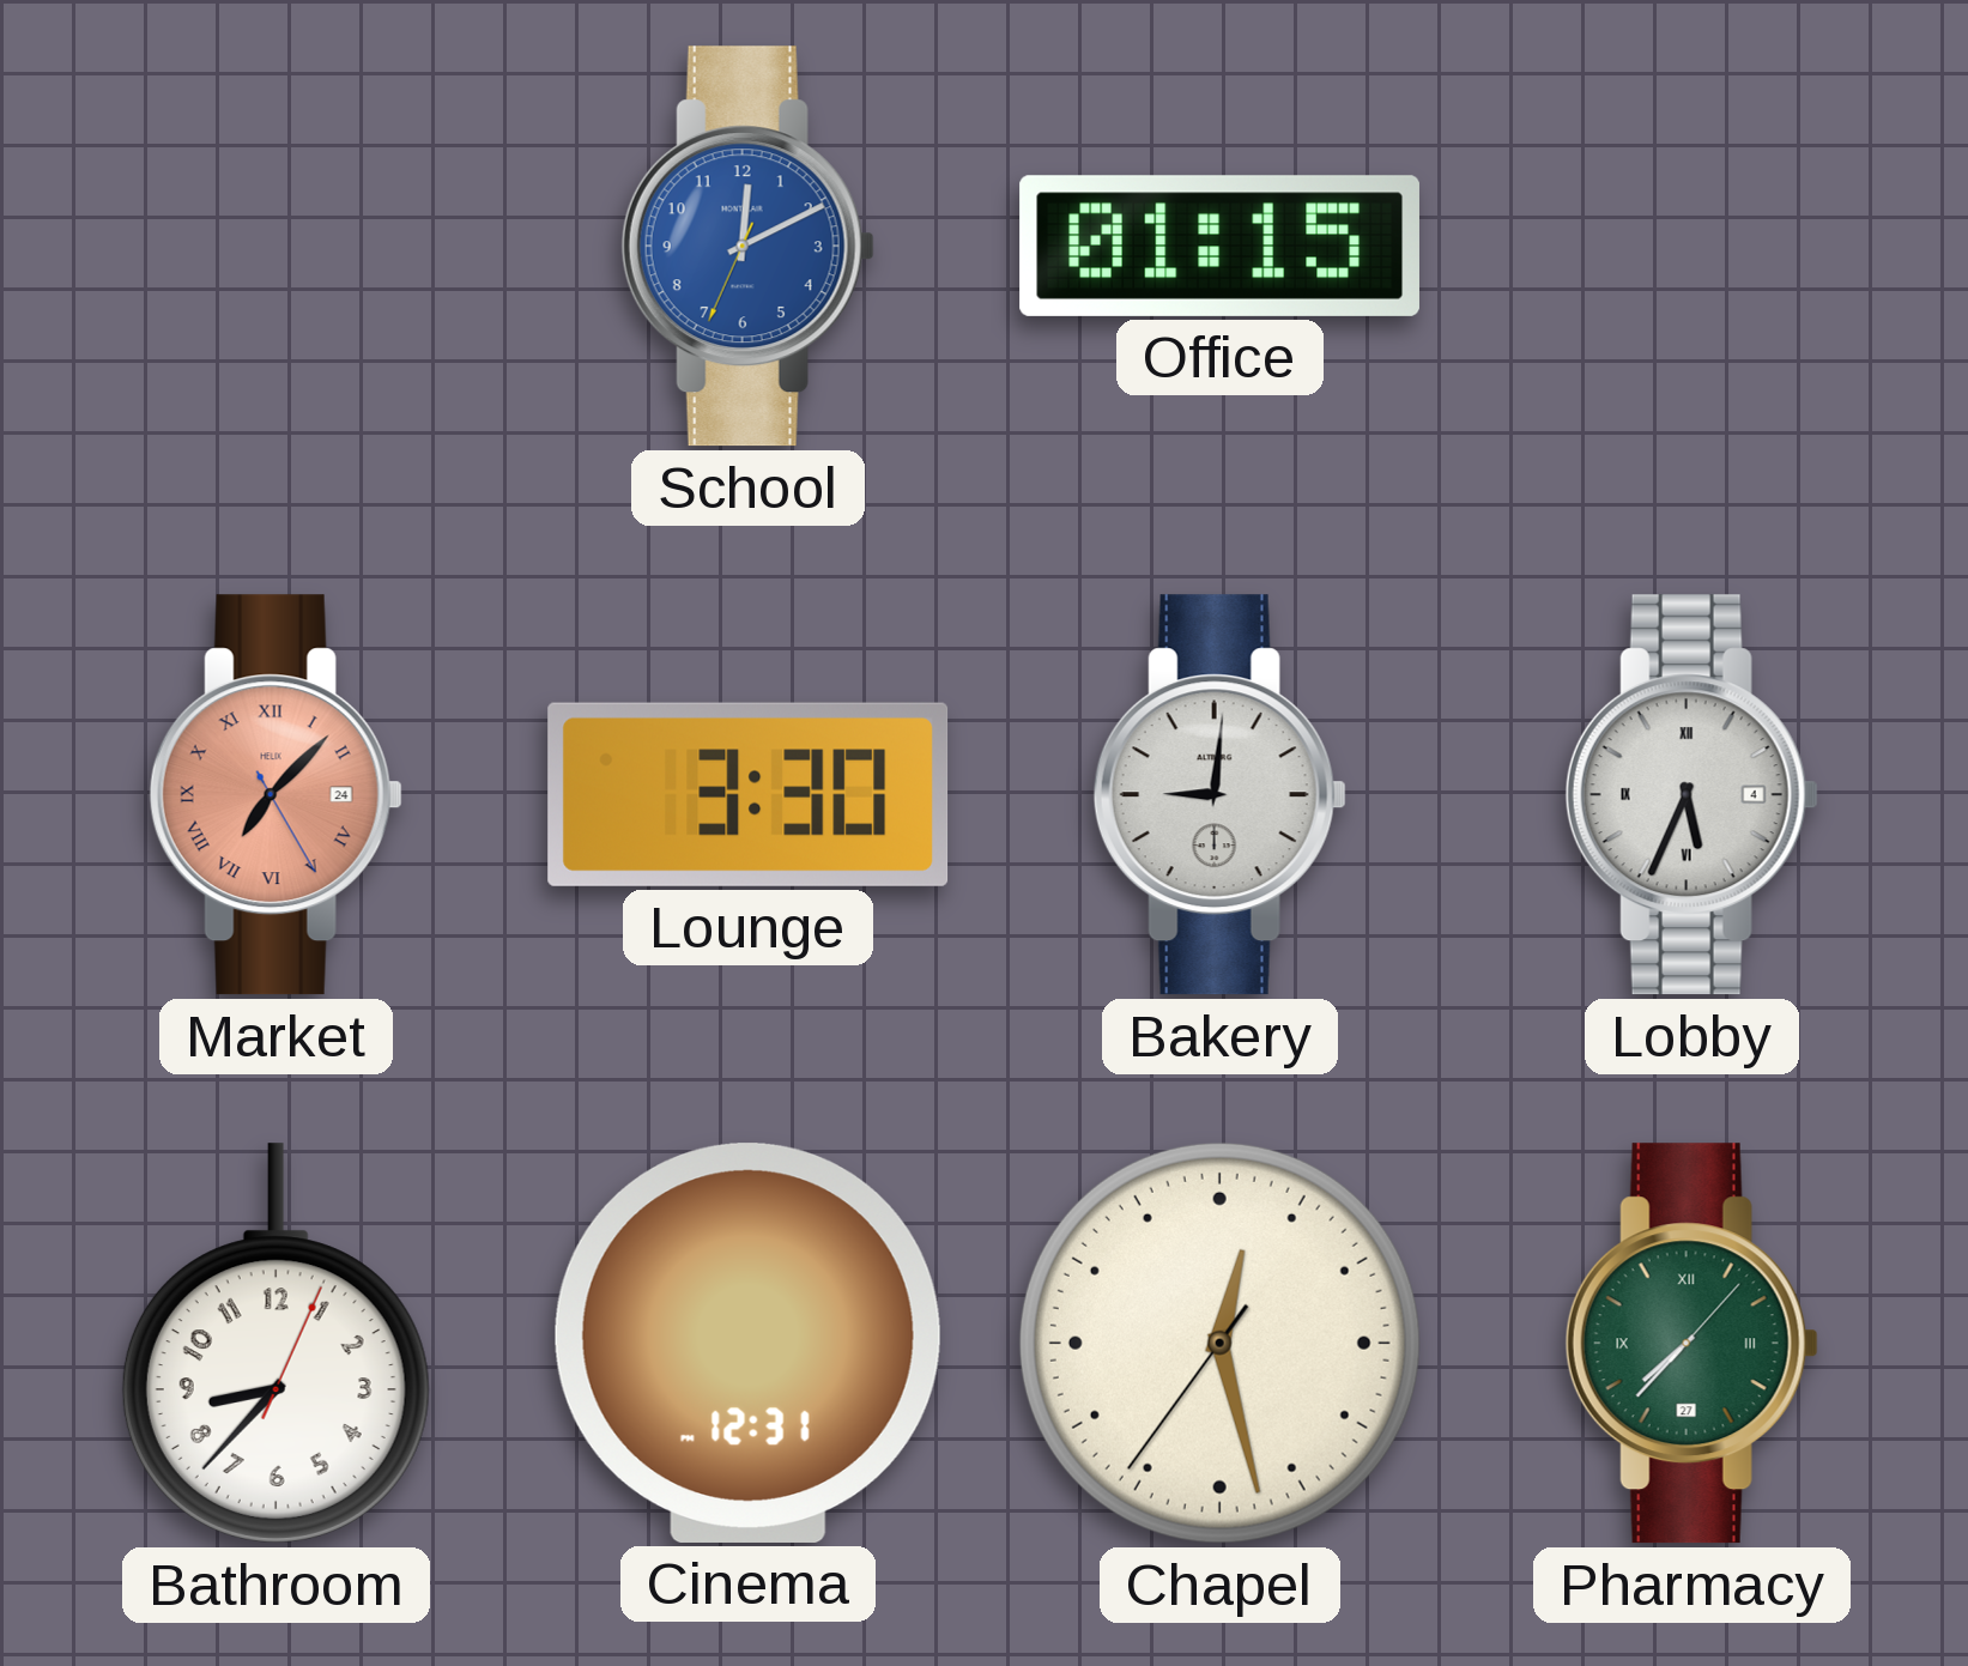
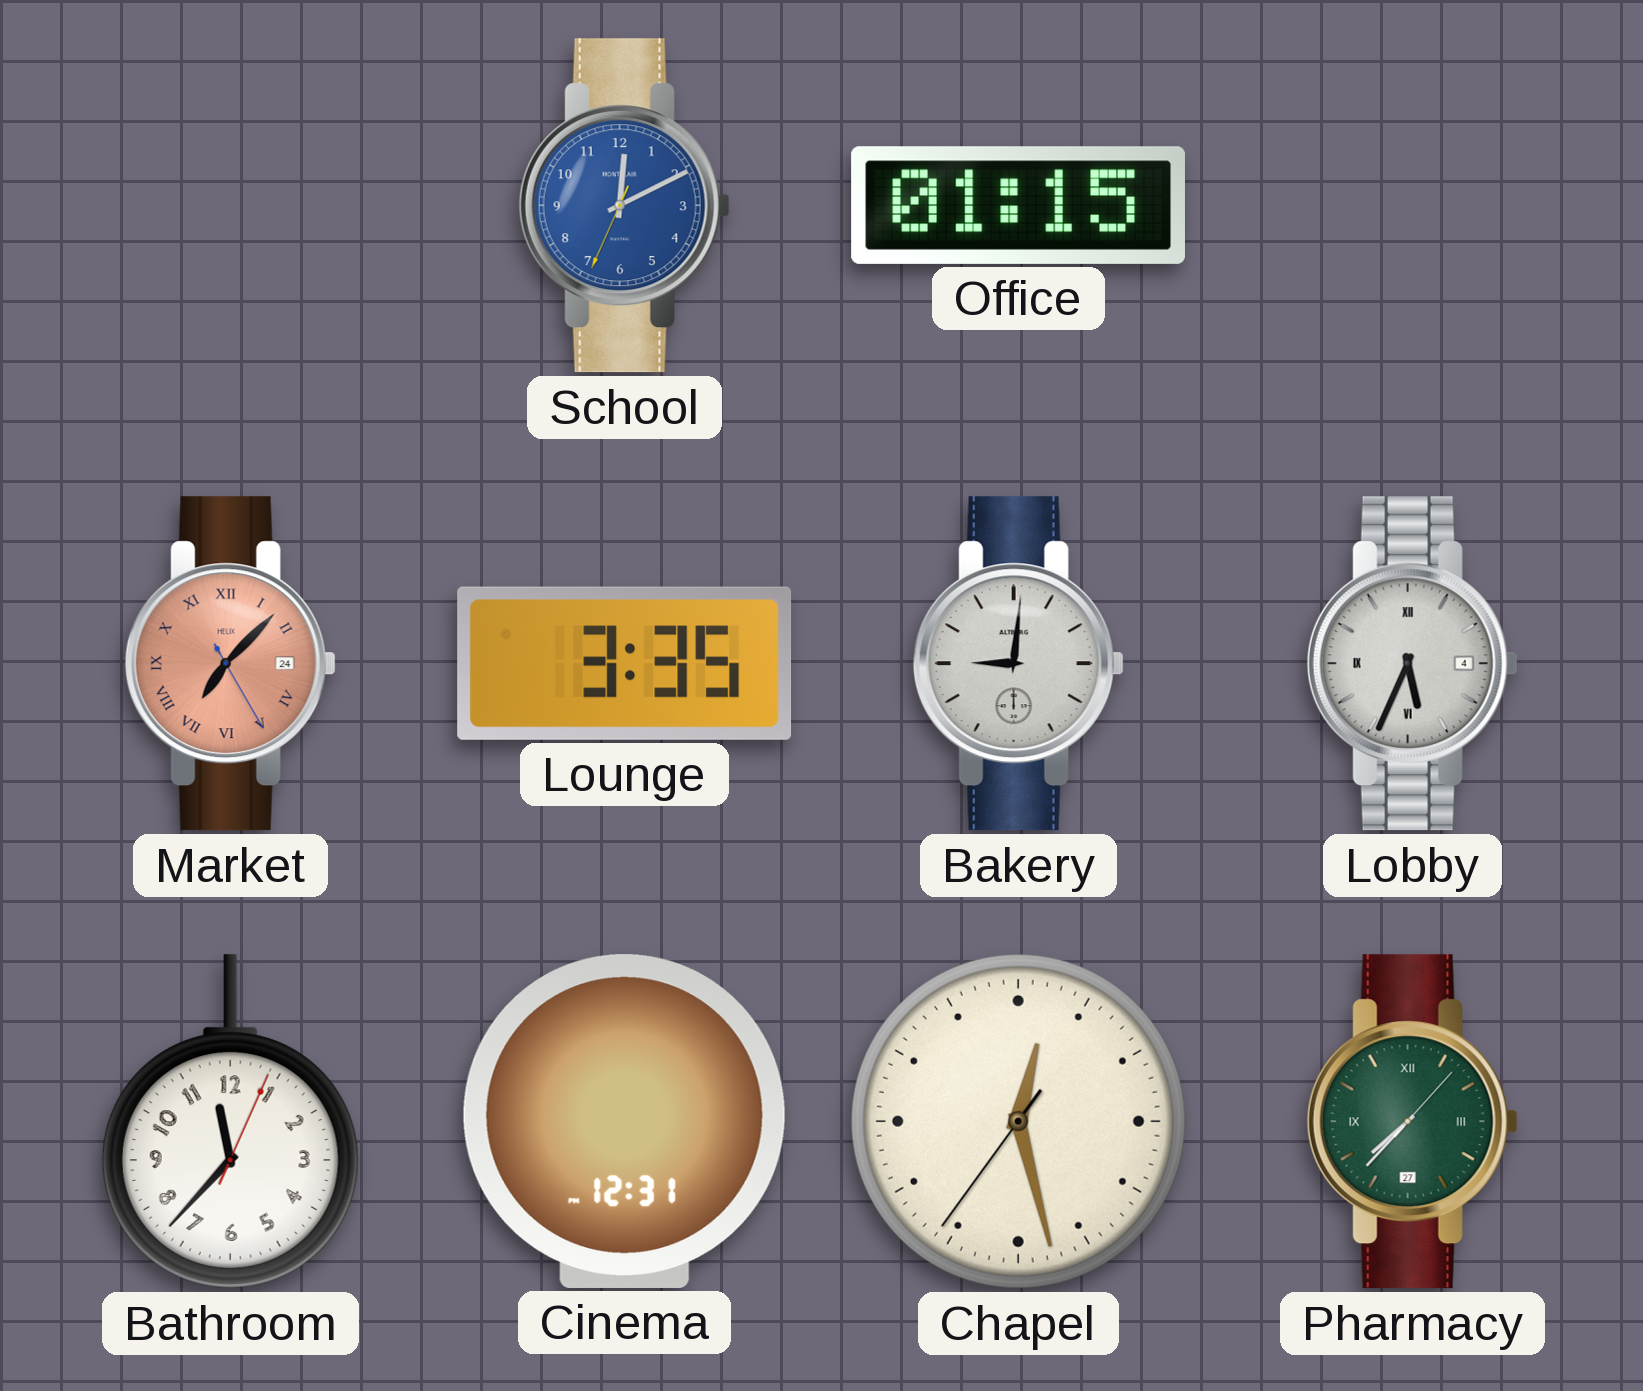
Lounge: 3:30 -> 3:35
Bathroom: 8:37 -> 11:37
